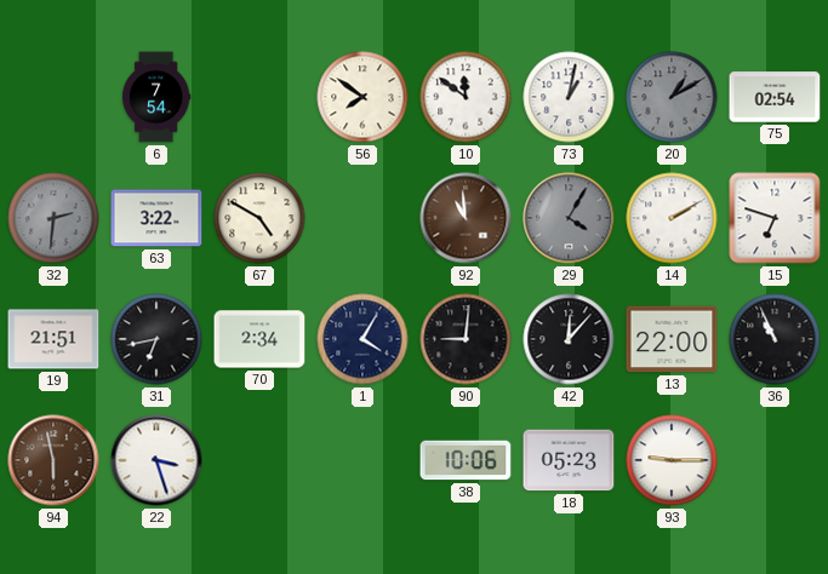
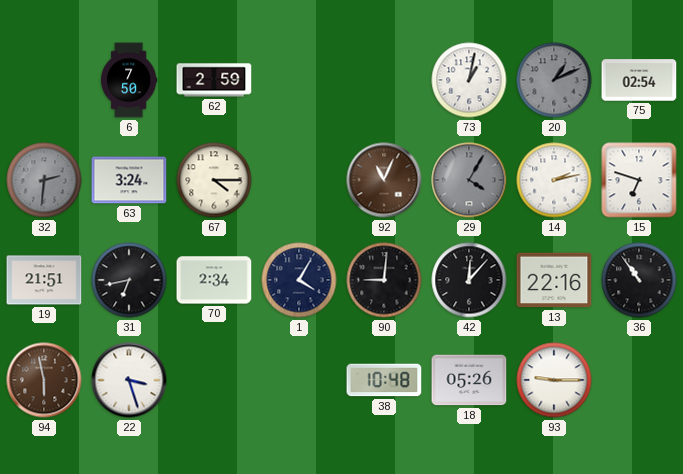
6: 7:54 -> 7:50
62: none -> 2:59
56: 7:51 -> none
10: 11:51 -> none
20: 1:10 -> 1:11
63: 3:22 -> 3:24
67: 4:50 -> 4:15
92: 10:59 -> 11:04
14: 2:10 -> 2:13
13: 22:00 -> 22:16
36: 10:56 -> 10:54
38: 10:06 -> 10:48
18: 05:23 -> 05:26
